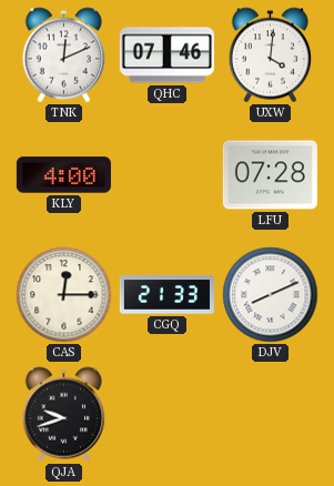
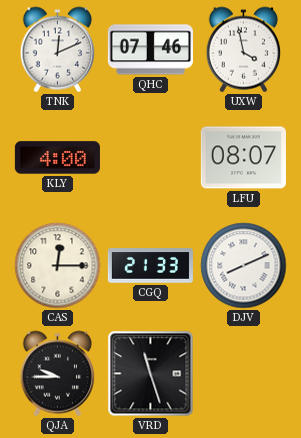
UXW: 4:01 -> 3:58
LFU: 07:28 -> 08:07
QJA: 9:42 -> 9:45
VRD: none -> 11:27
